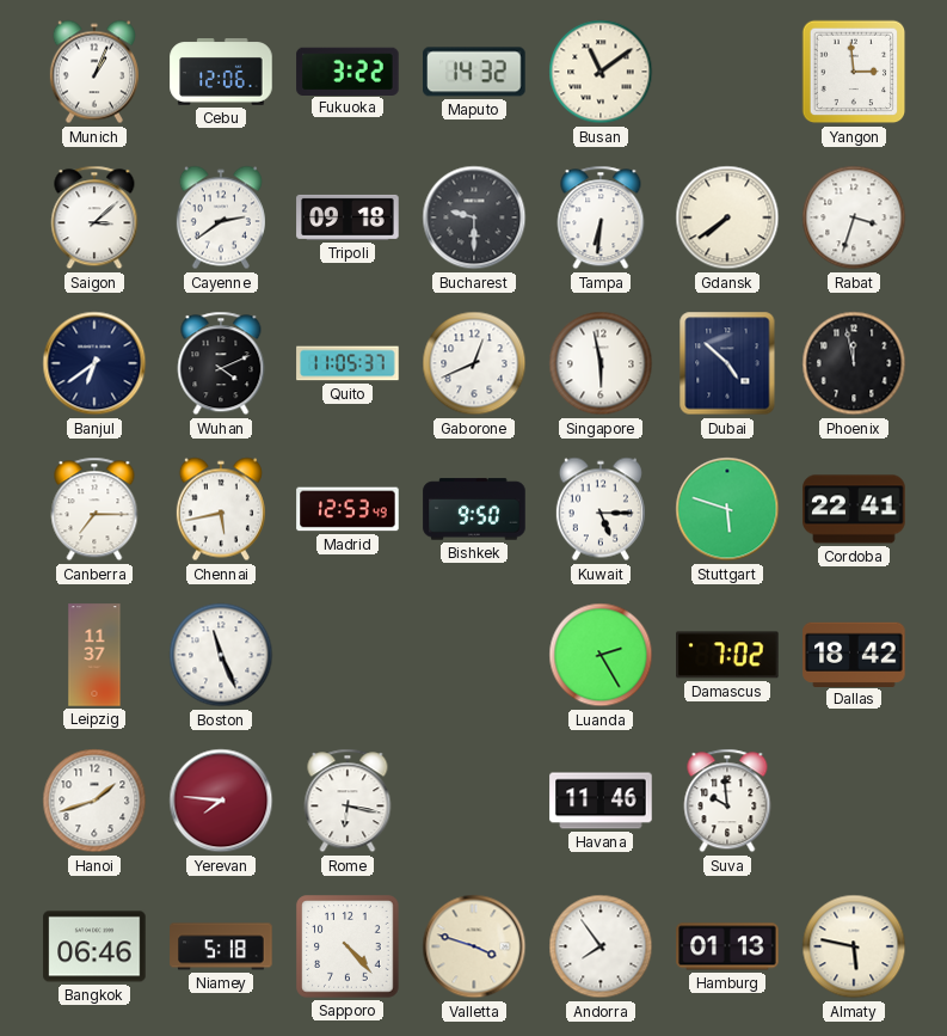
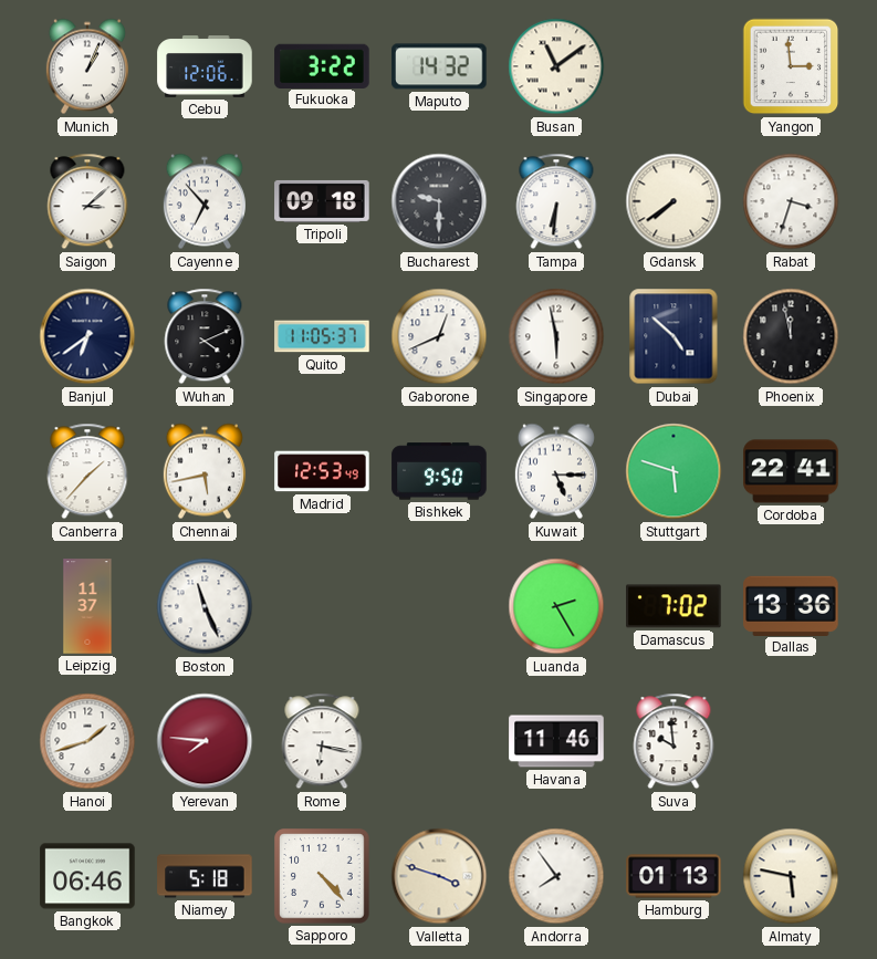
Cayenne: 2:39 -> 6:53
Canberra: 7:15 -> 1:37
Dallas: 18:42 -> 13:36
